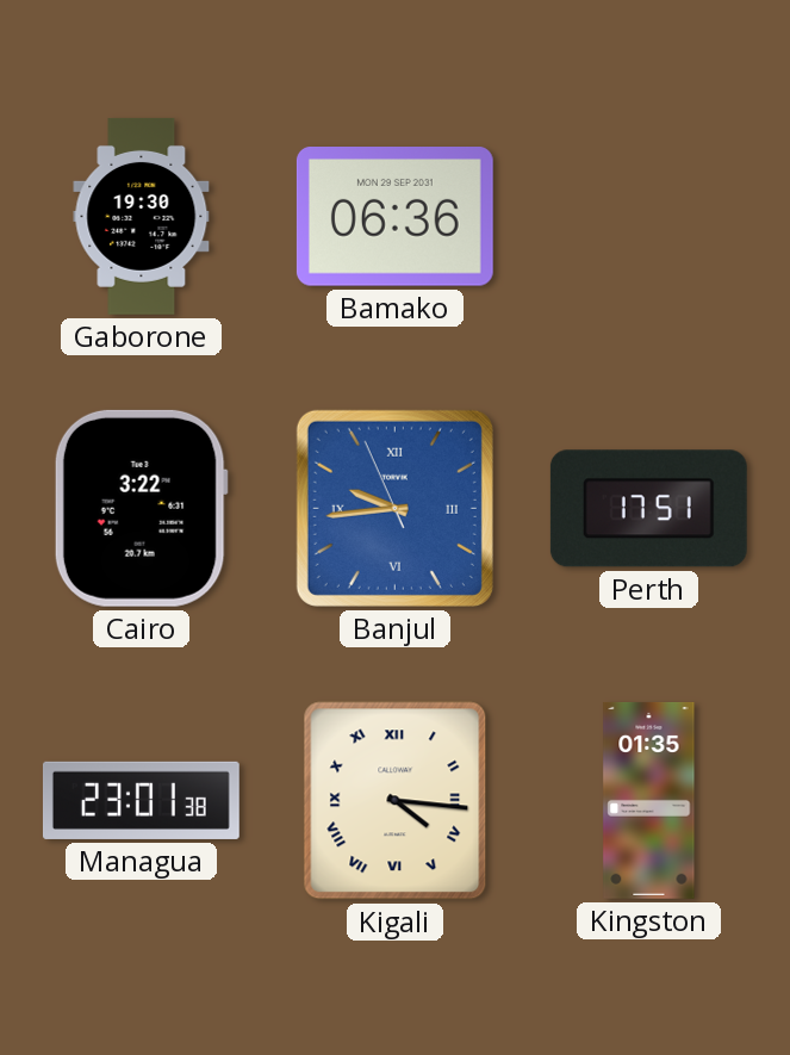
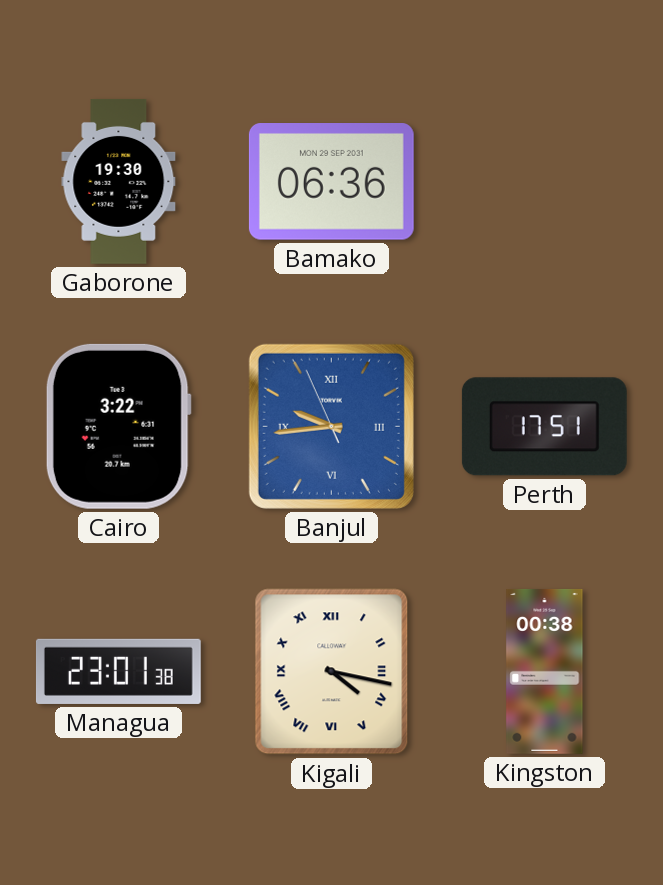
Kigali: 4:16 -> 4:17
Kingston: 01:35 -> 00:38
